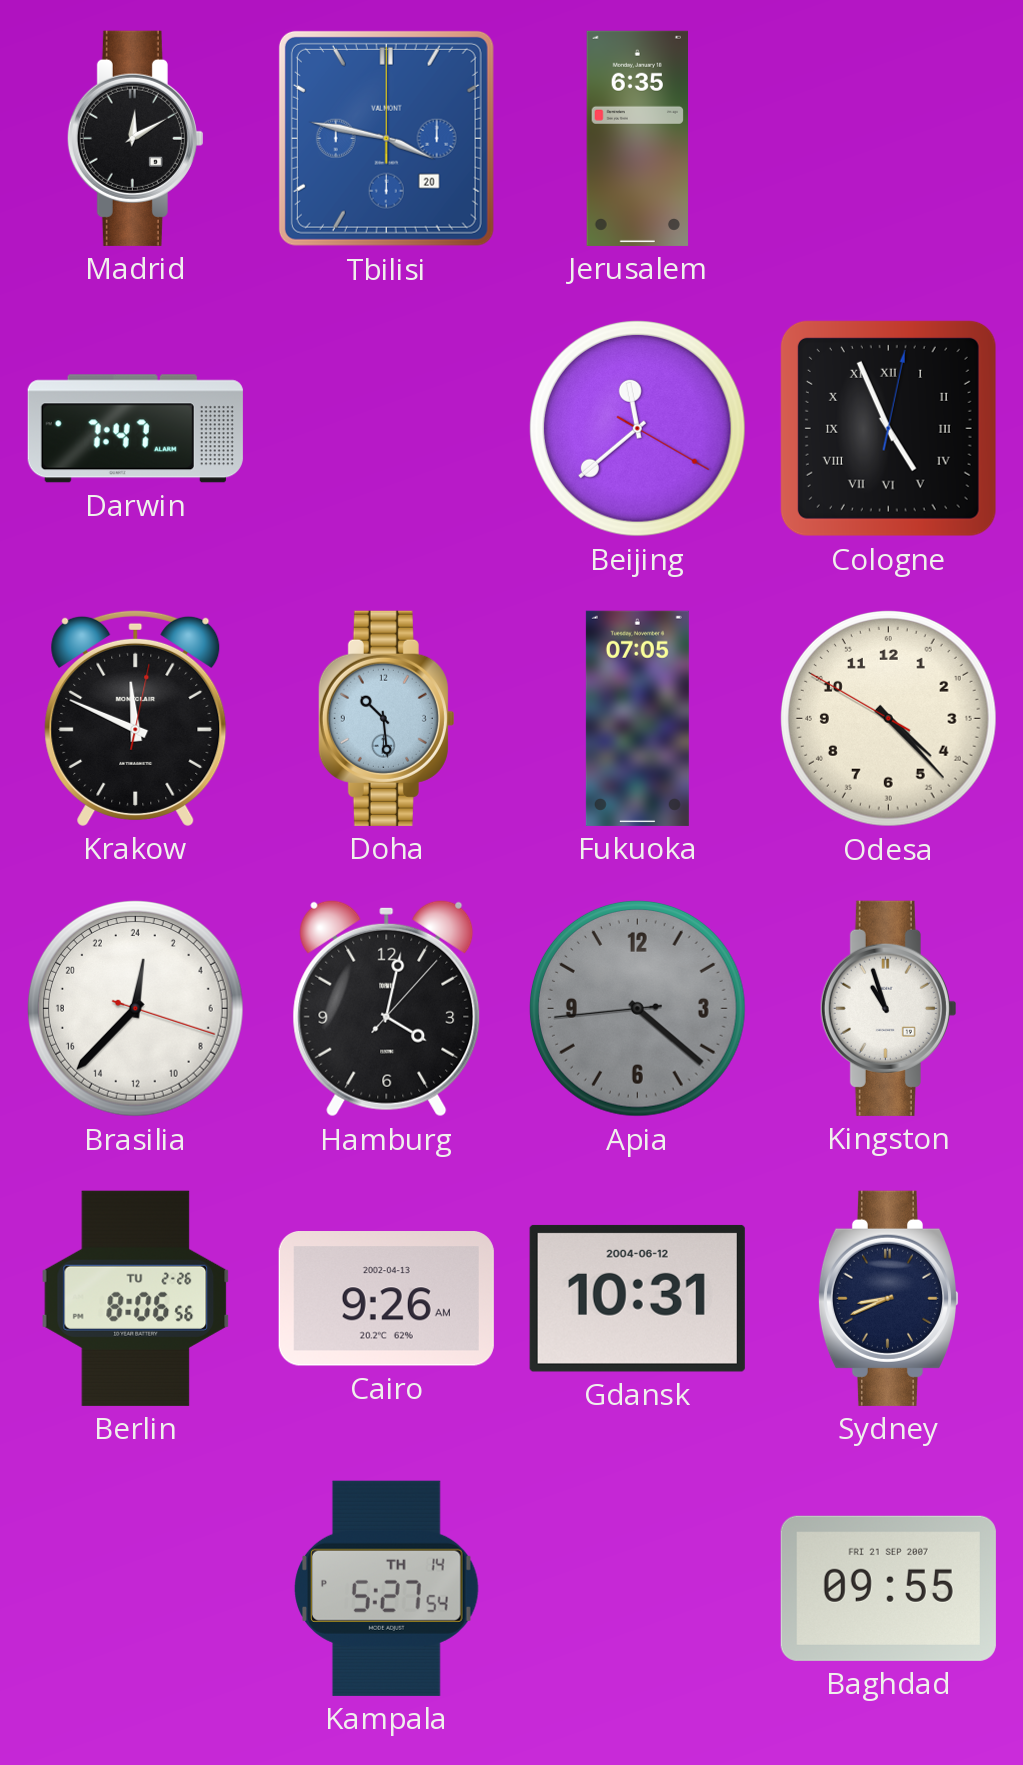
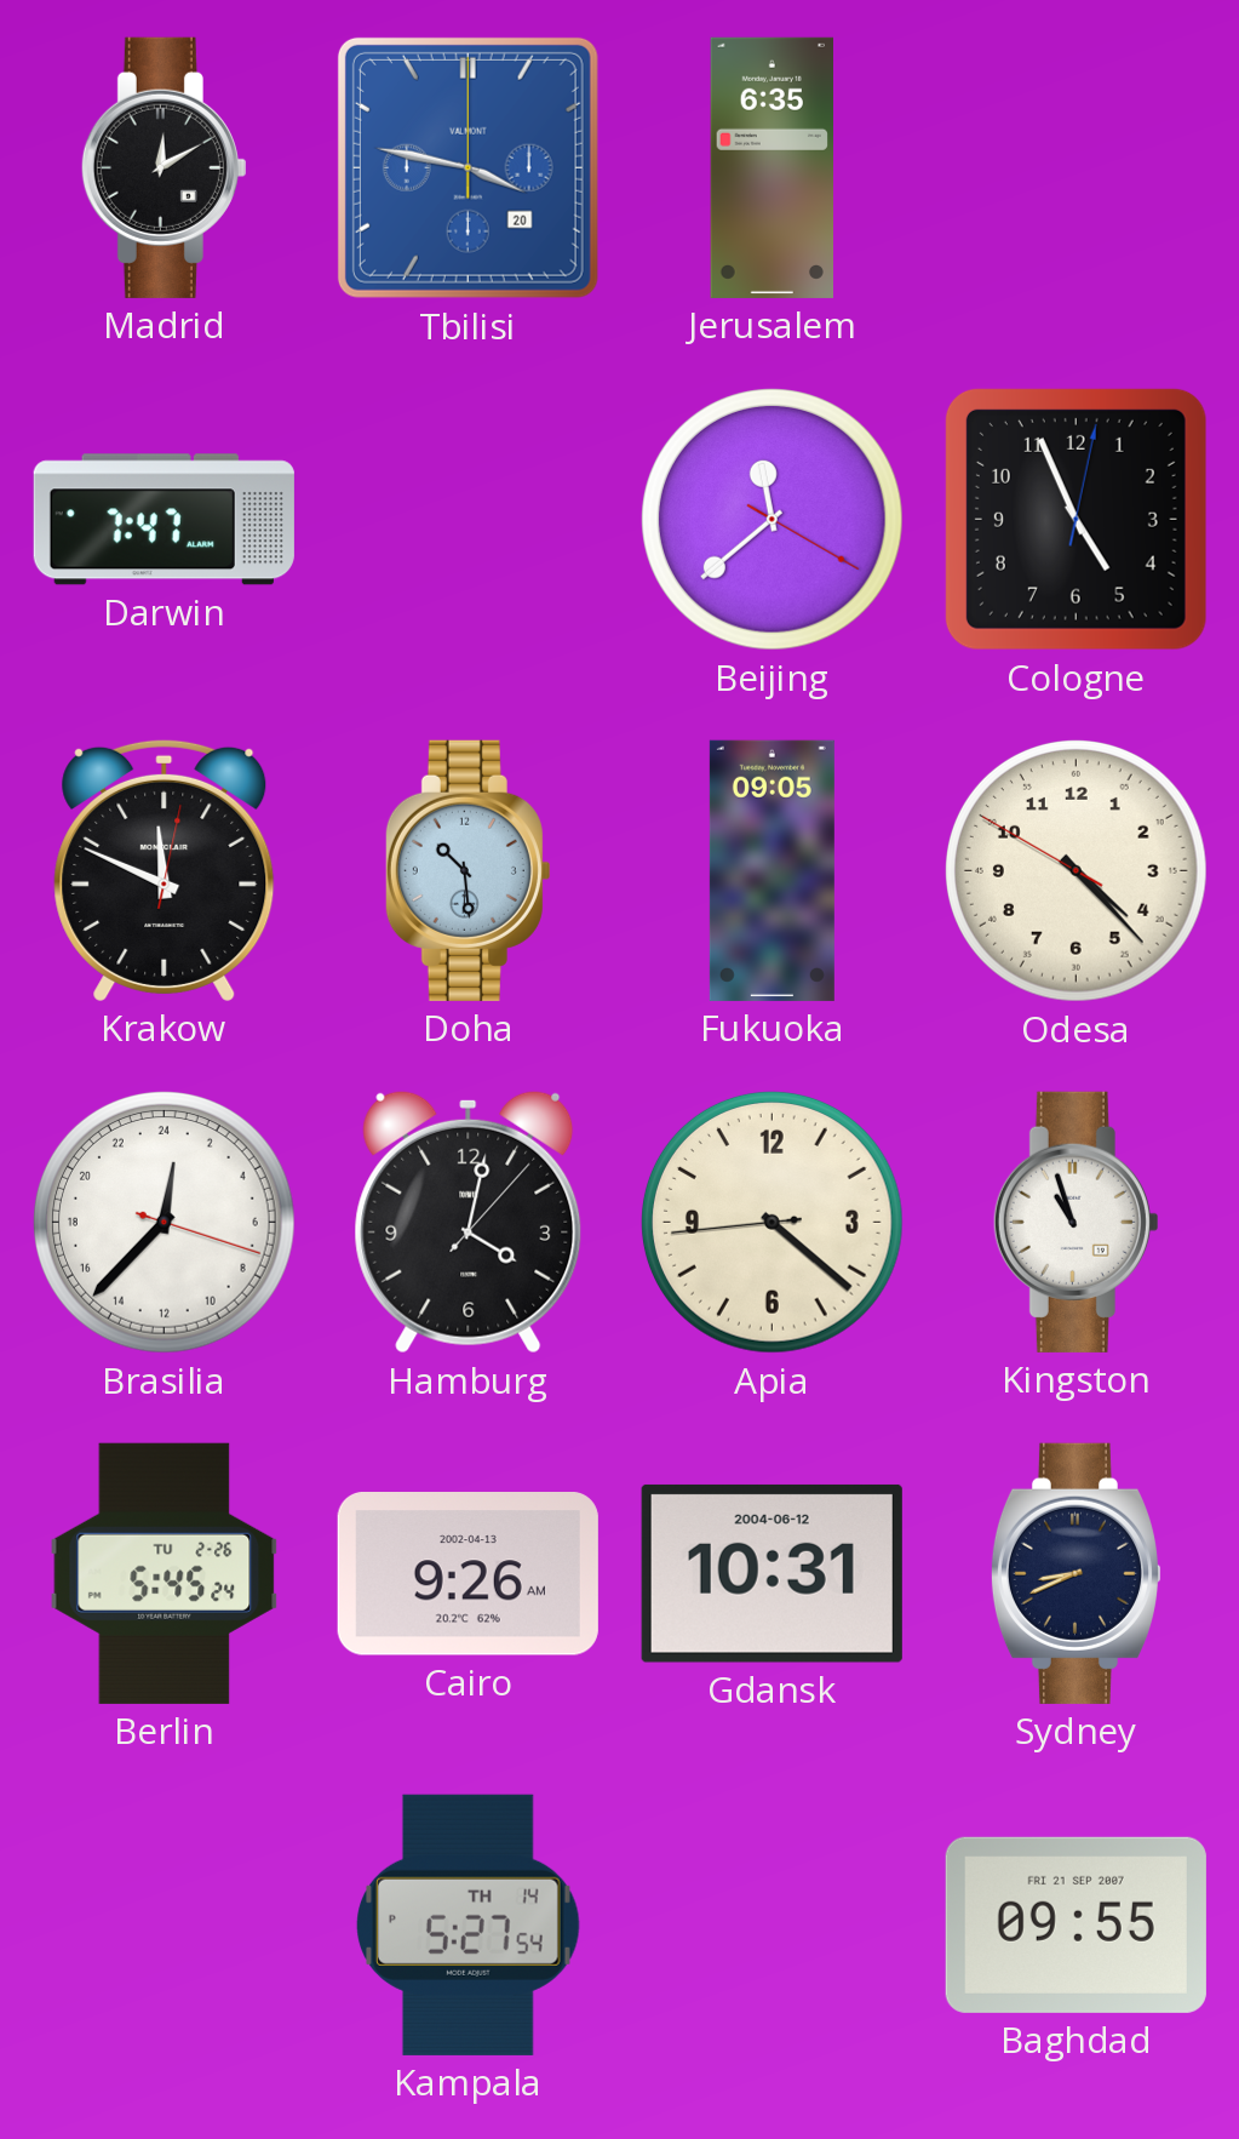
Cologne numerals: Roman -> Arabic
Fukuoka: 07:05 -> 09:05
Apia dial: grey -> cream
Berlin: 8:06 -> 5:45
